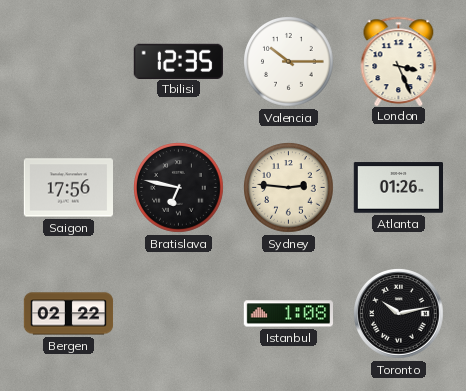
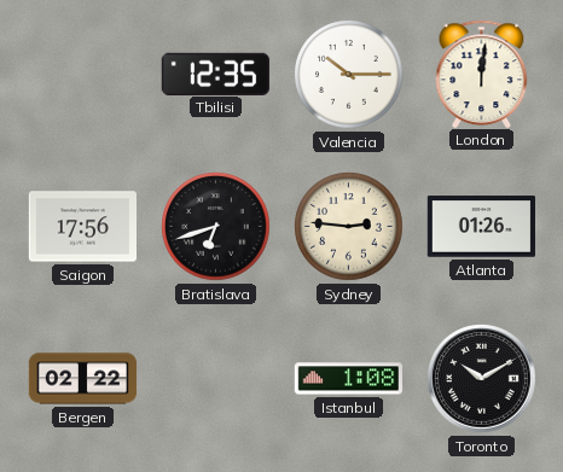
London: 3:26 -> 12:01
Bratislava: 6:47 -> 6:42
Toronto: 10:13 -> 10:10
